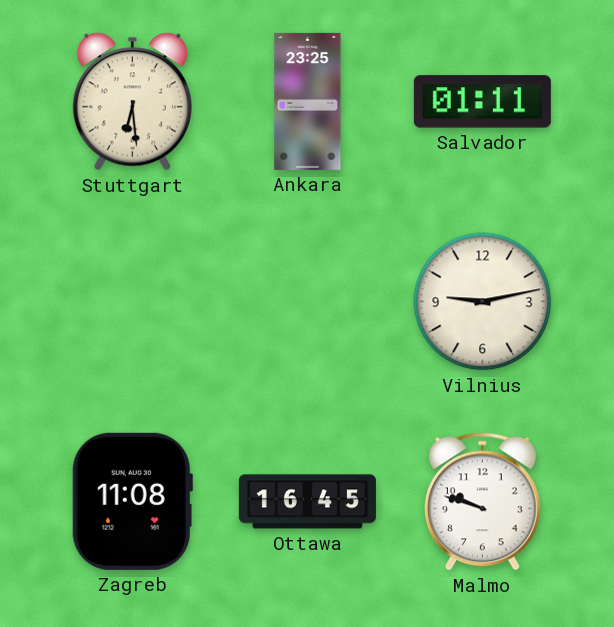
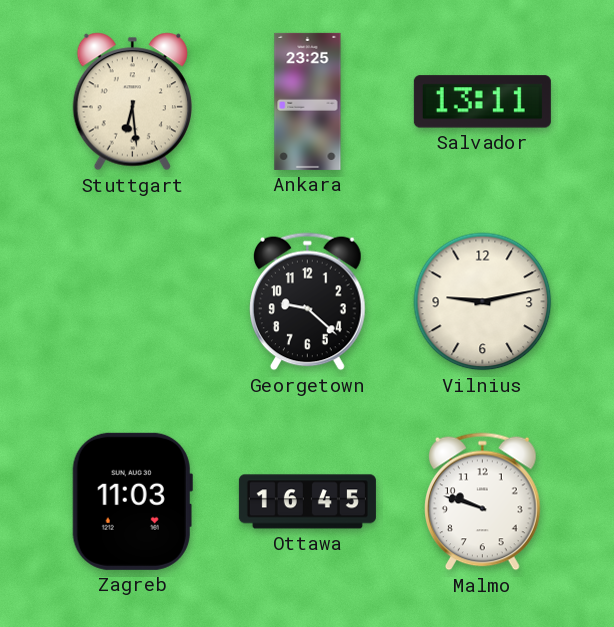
Salvador: 01:11 -> 13:11
Georgetown: none -> 9:22
Zagreb: 11:08 -> 11:03
